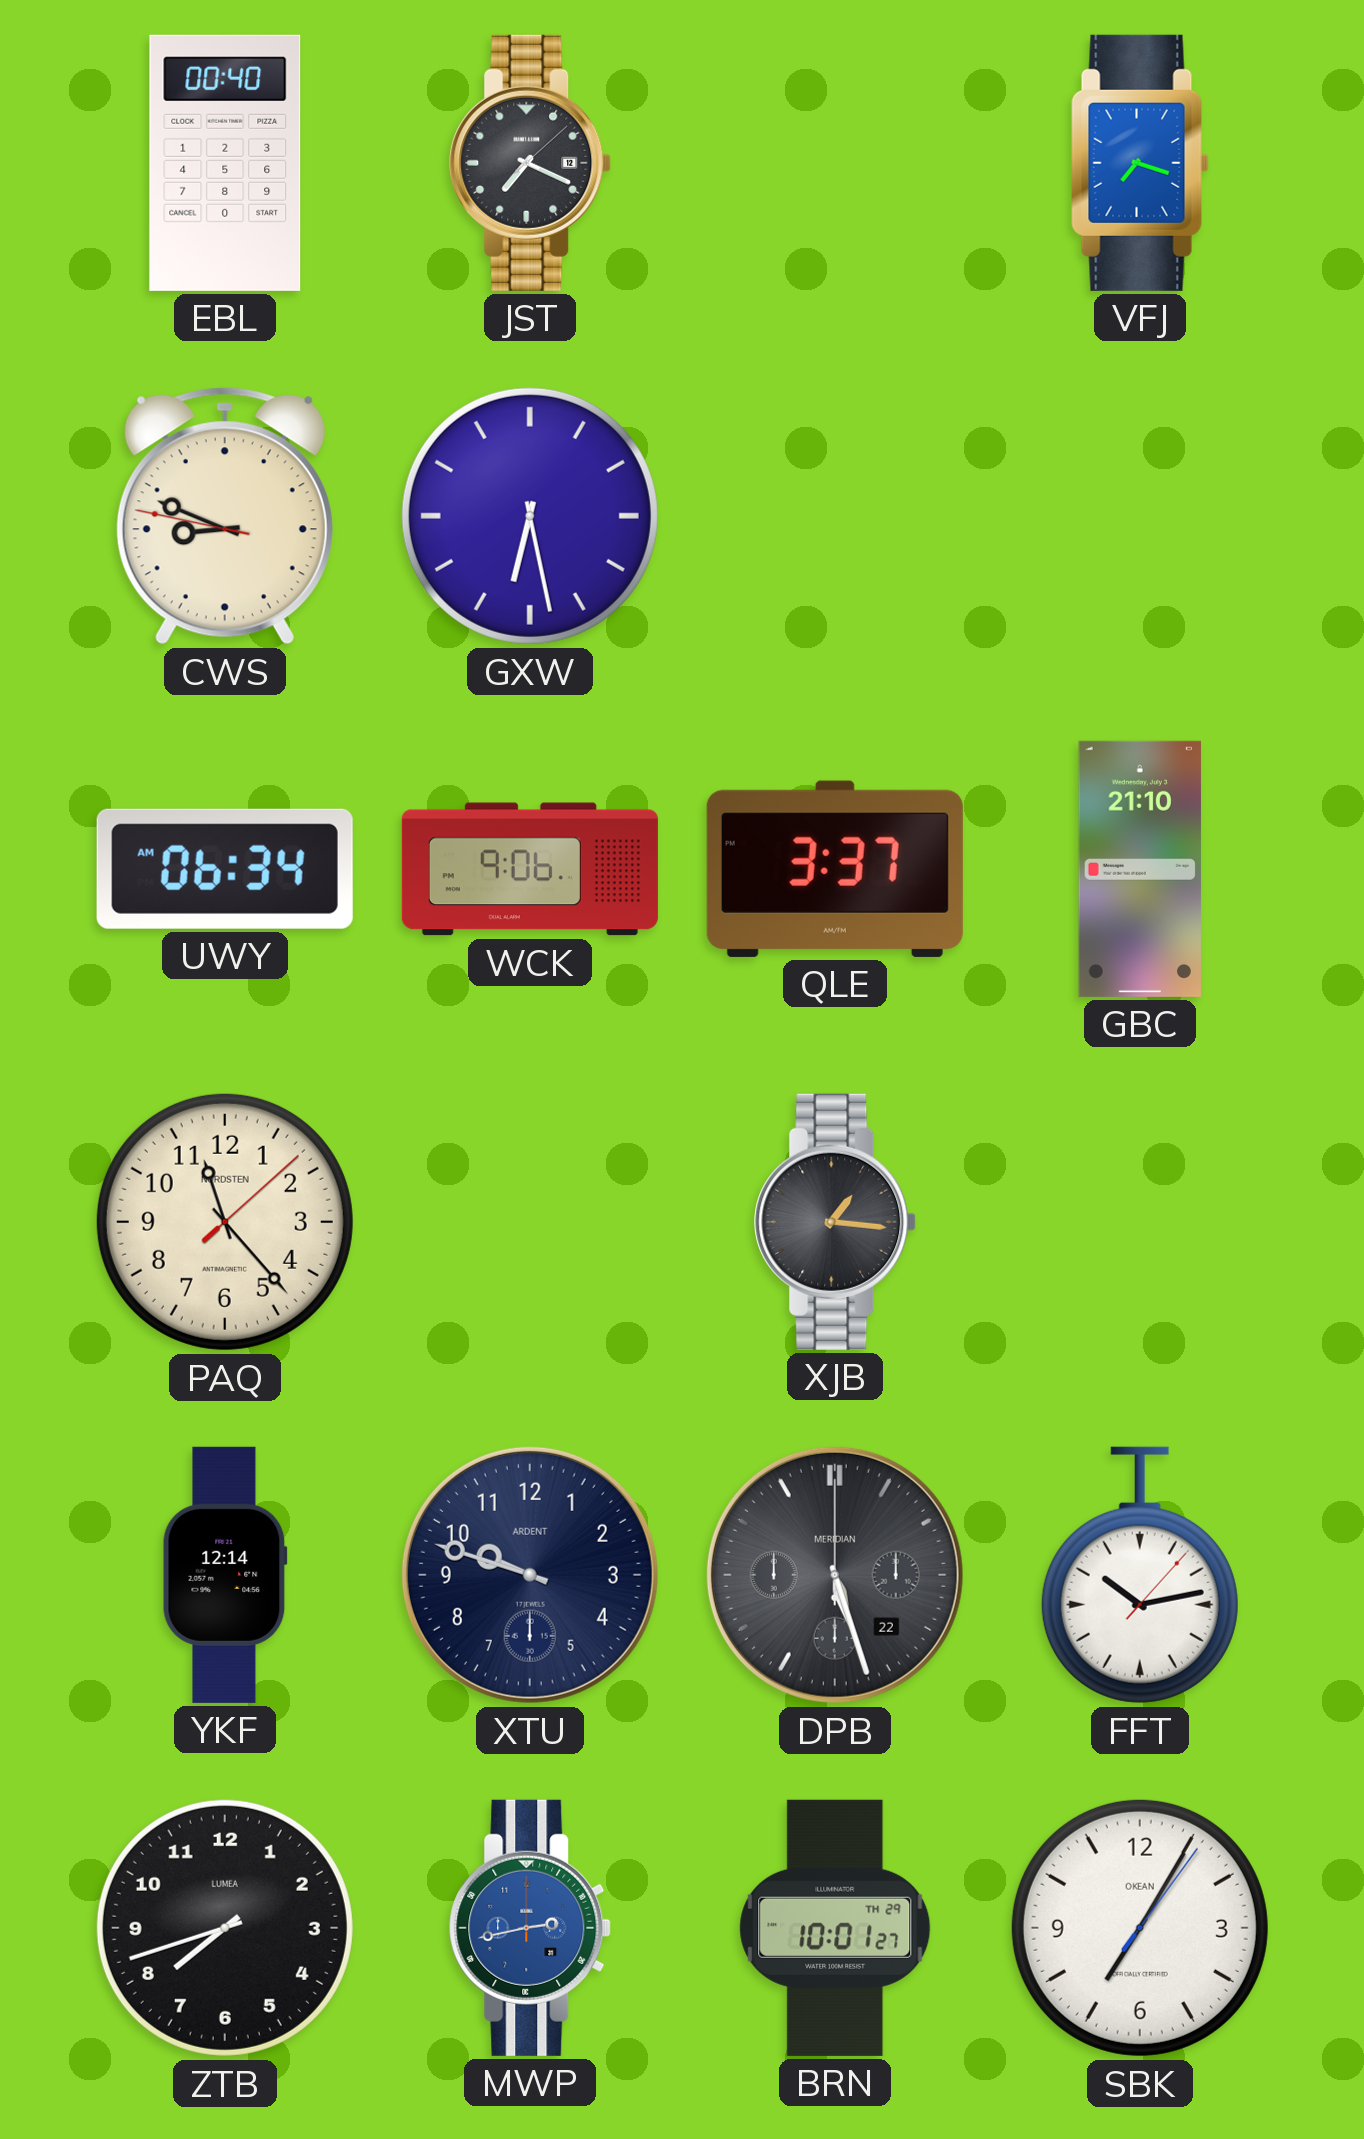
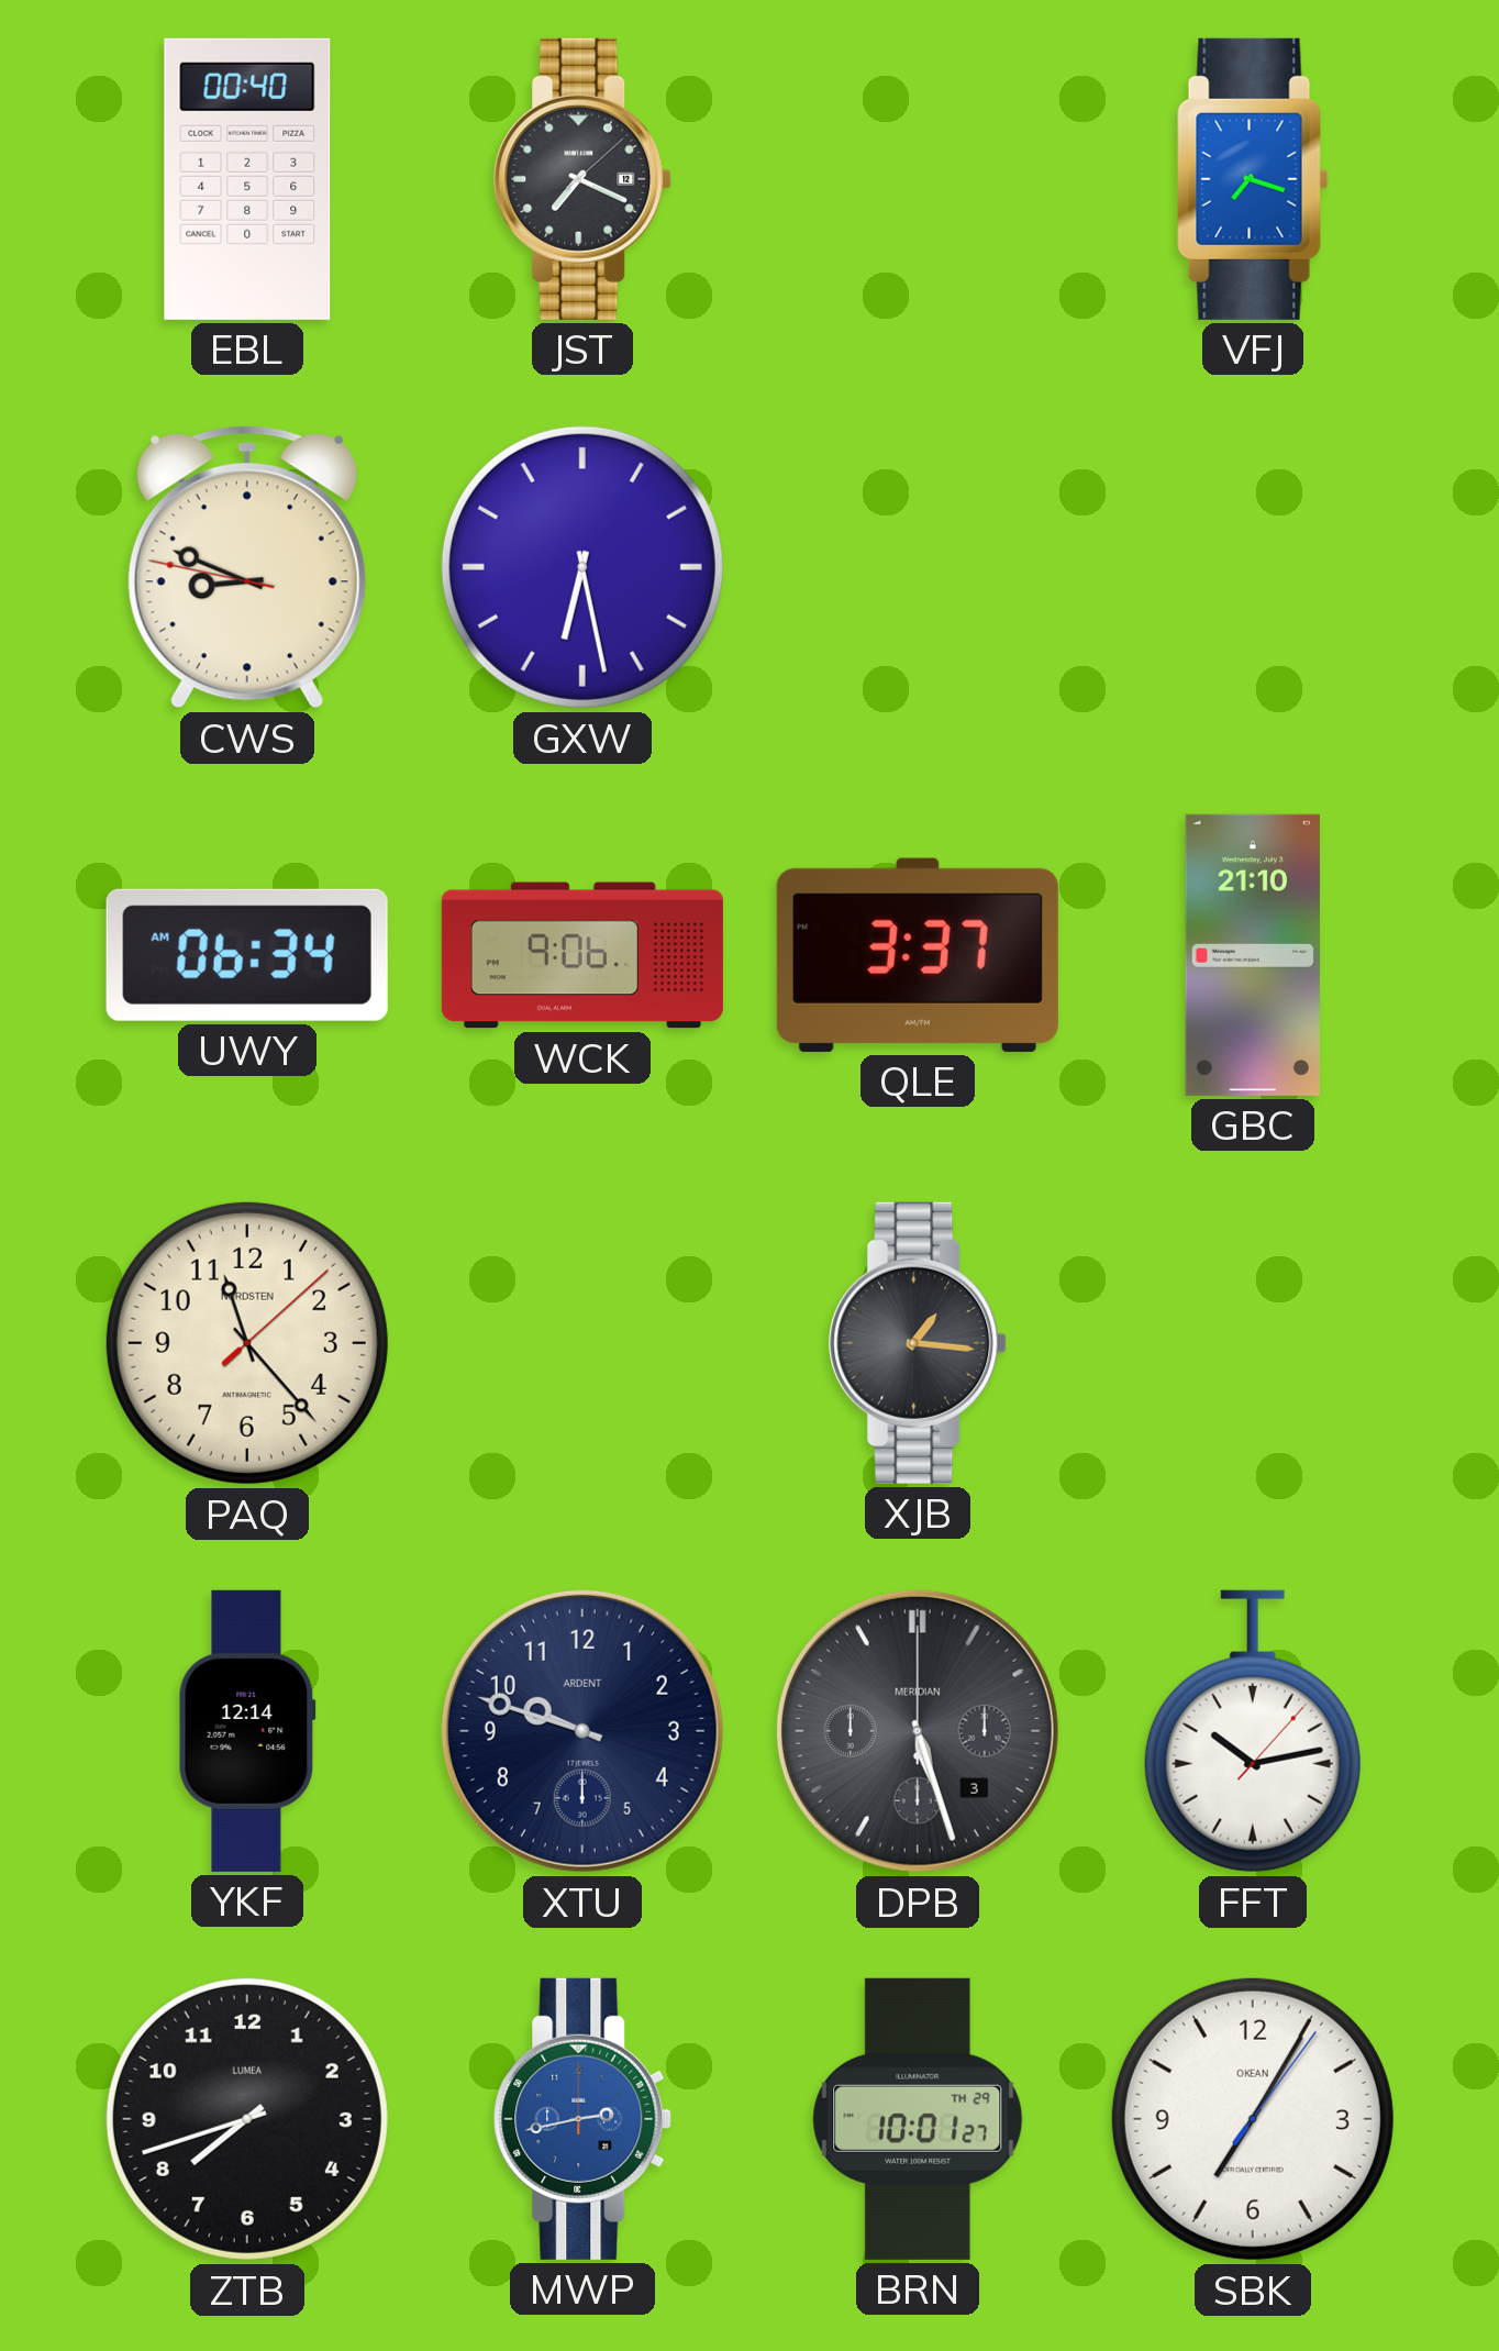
DPB date: 22 -> 3
